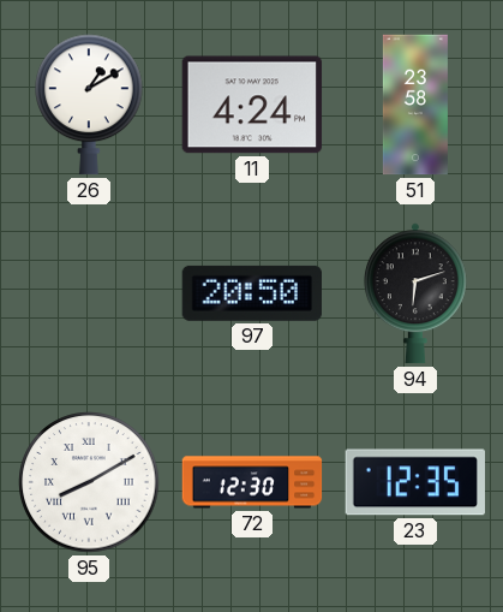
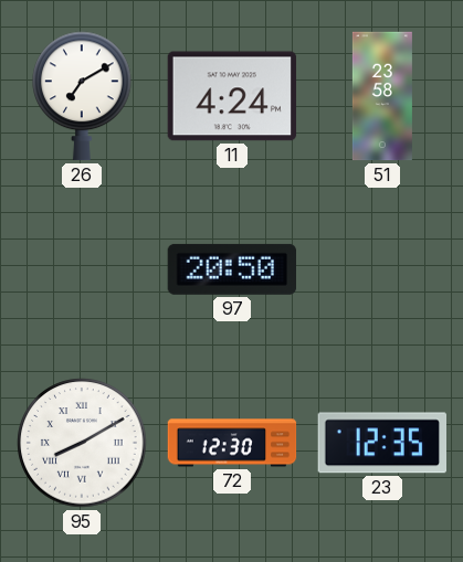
26: 1:10 -> 7:10
94: 6:12 -> none
